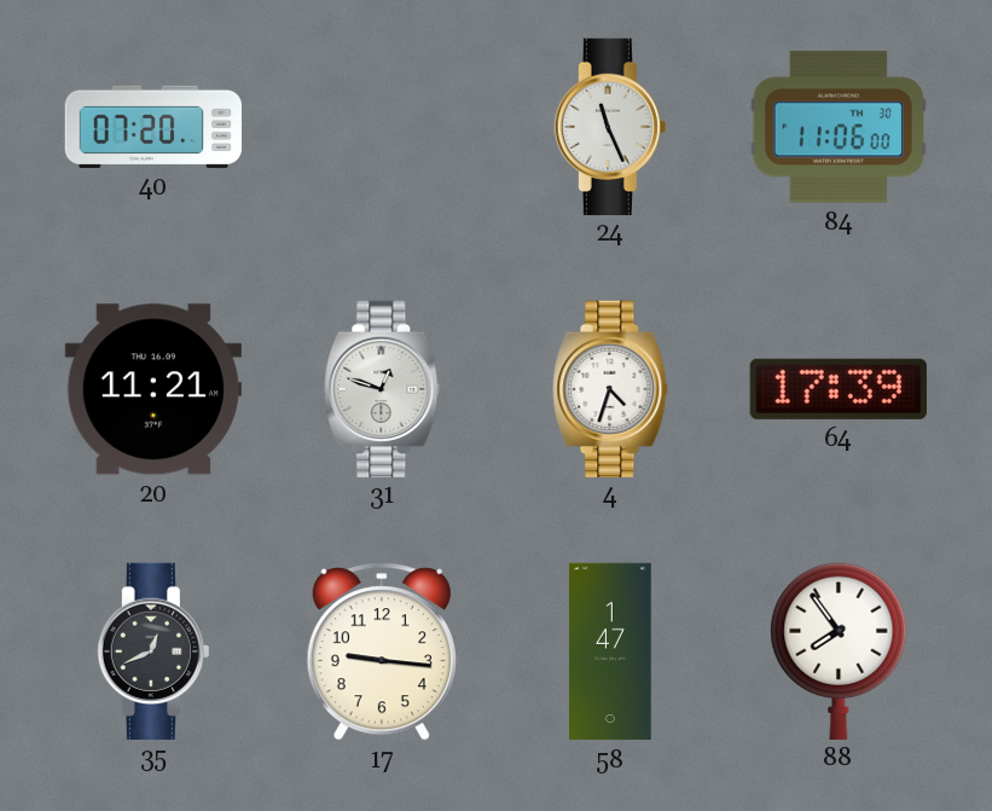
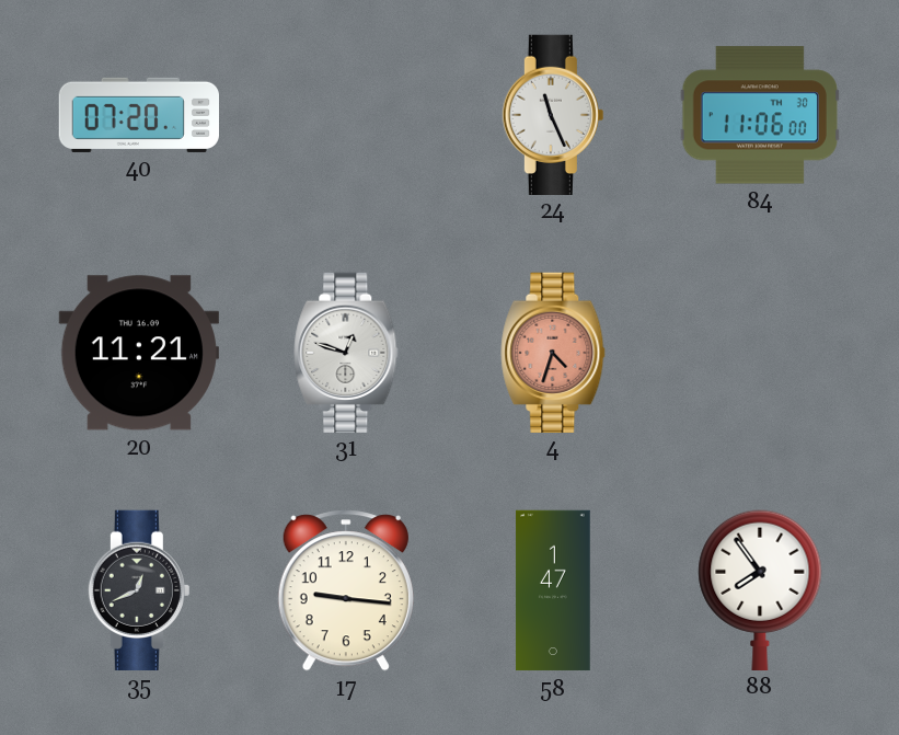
4 dial: white -> salmon
64: 17:39 -> none
